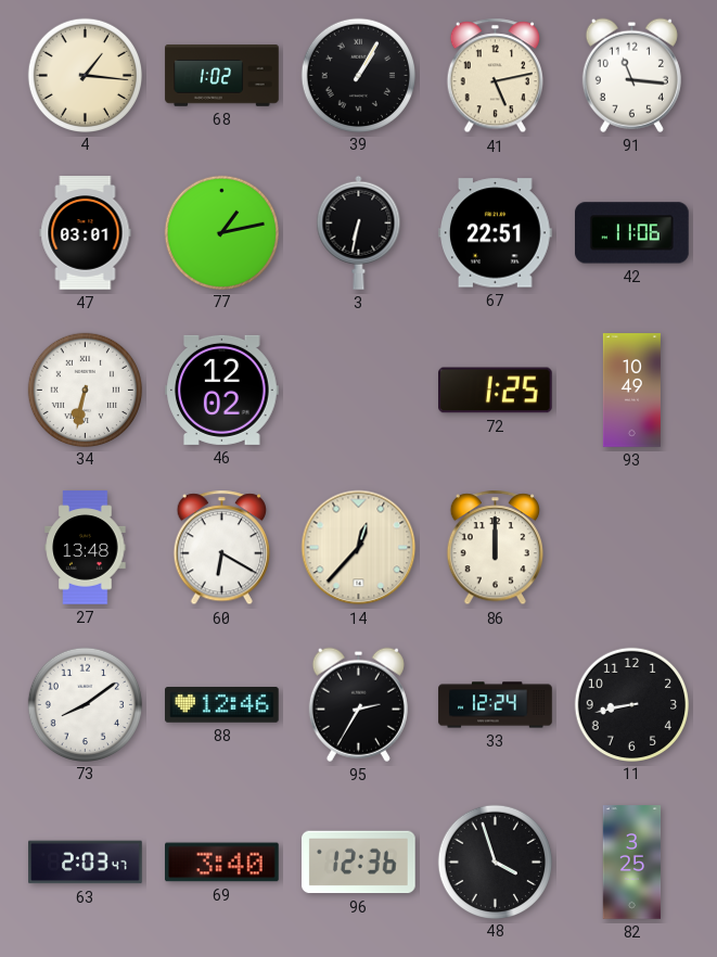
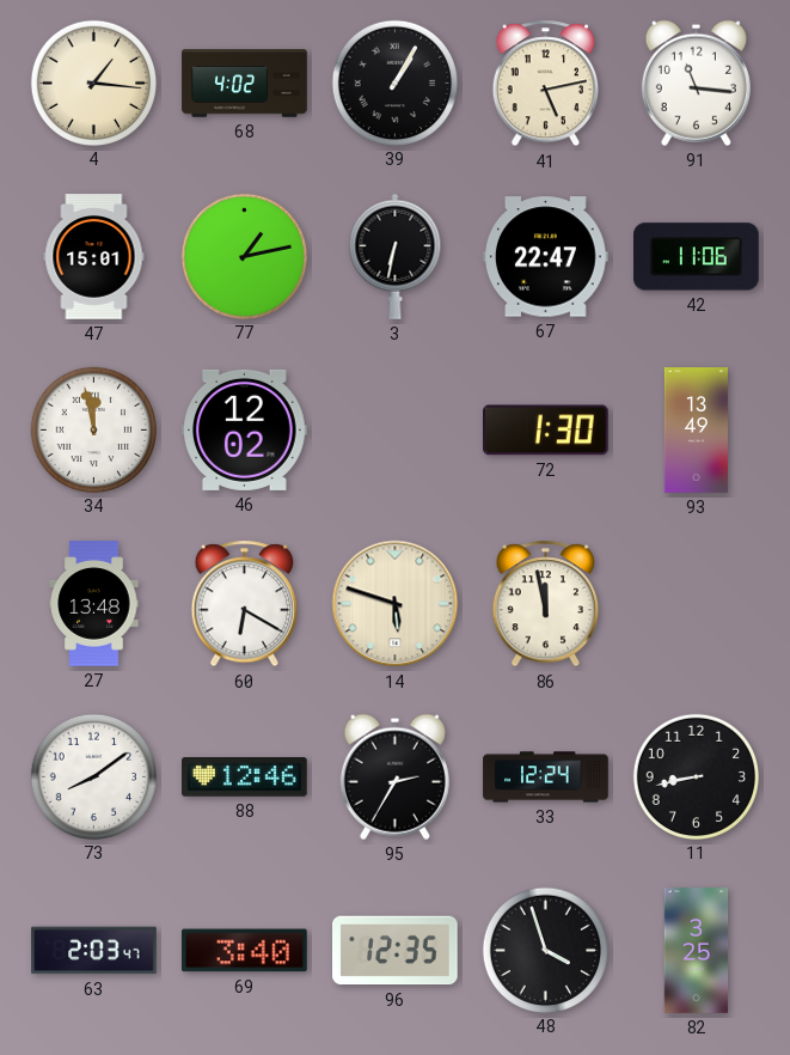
68: 1:02 -> 4:02
47: 03:01 -> 15:01
67: 22:51 -> 22:47
34: 6:32 -> 11:58
72: 1:25 -> 1:30
93: 10:49 -> 13:49
14: 12:37 -> 5:48
86: 12:00 -> 11:58
96: 12:36 -> 12:35
